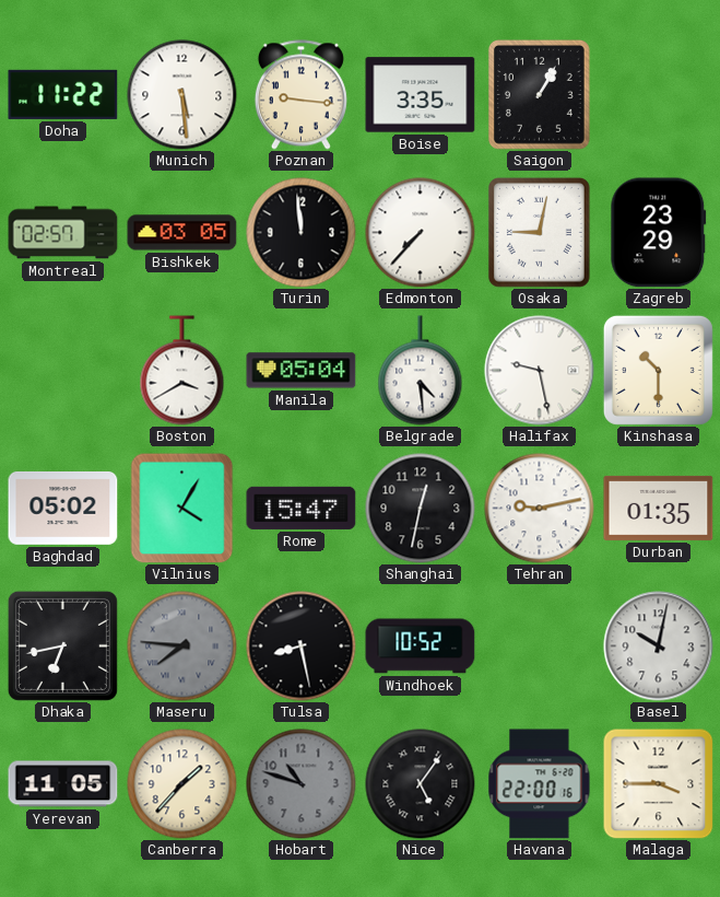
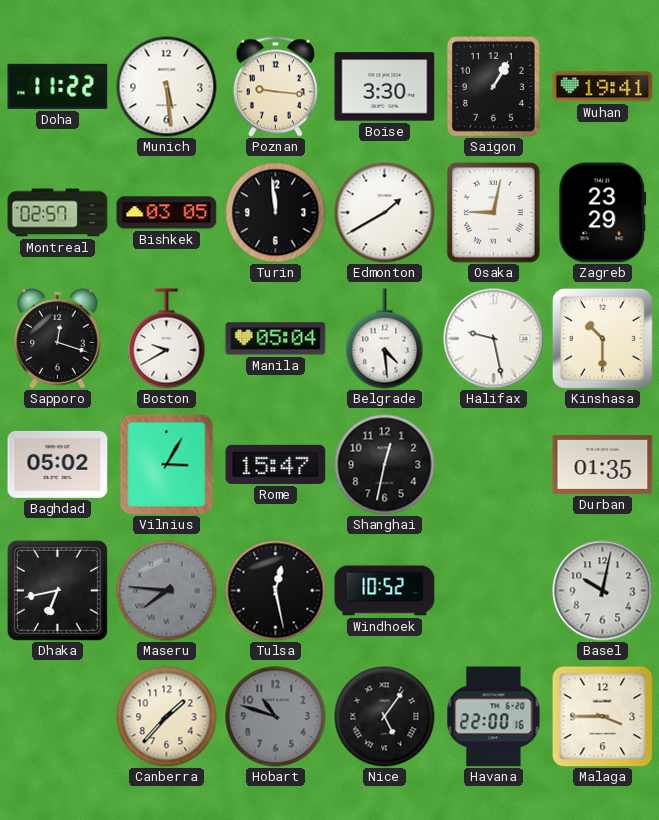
Boise: 3:35 -> 3:30
Wuhan: none -> 19:41
Edmonton: 7:37 -> 1:40
Sapporo: none -> 12:18
Boston: 3:40 -> 9:40
Vilnius: 4:05 -> 3:05
Tehran: 9:13 -> none
Tulsa: 8:28 -> 12:28
Yerevan: 11:05 -> none
